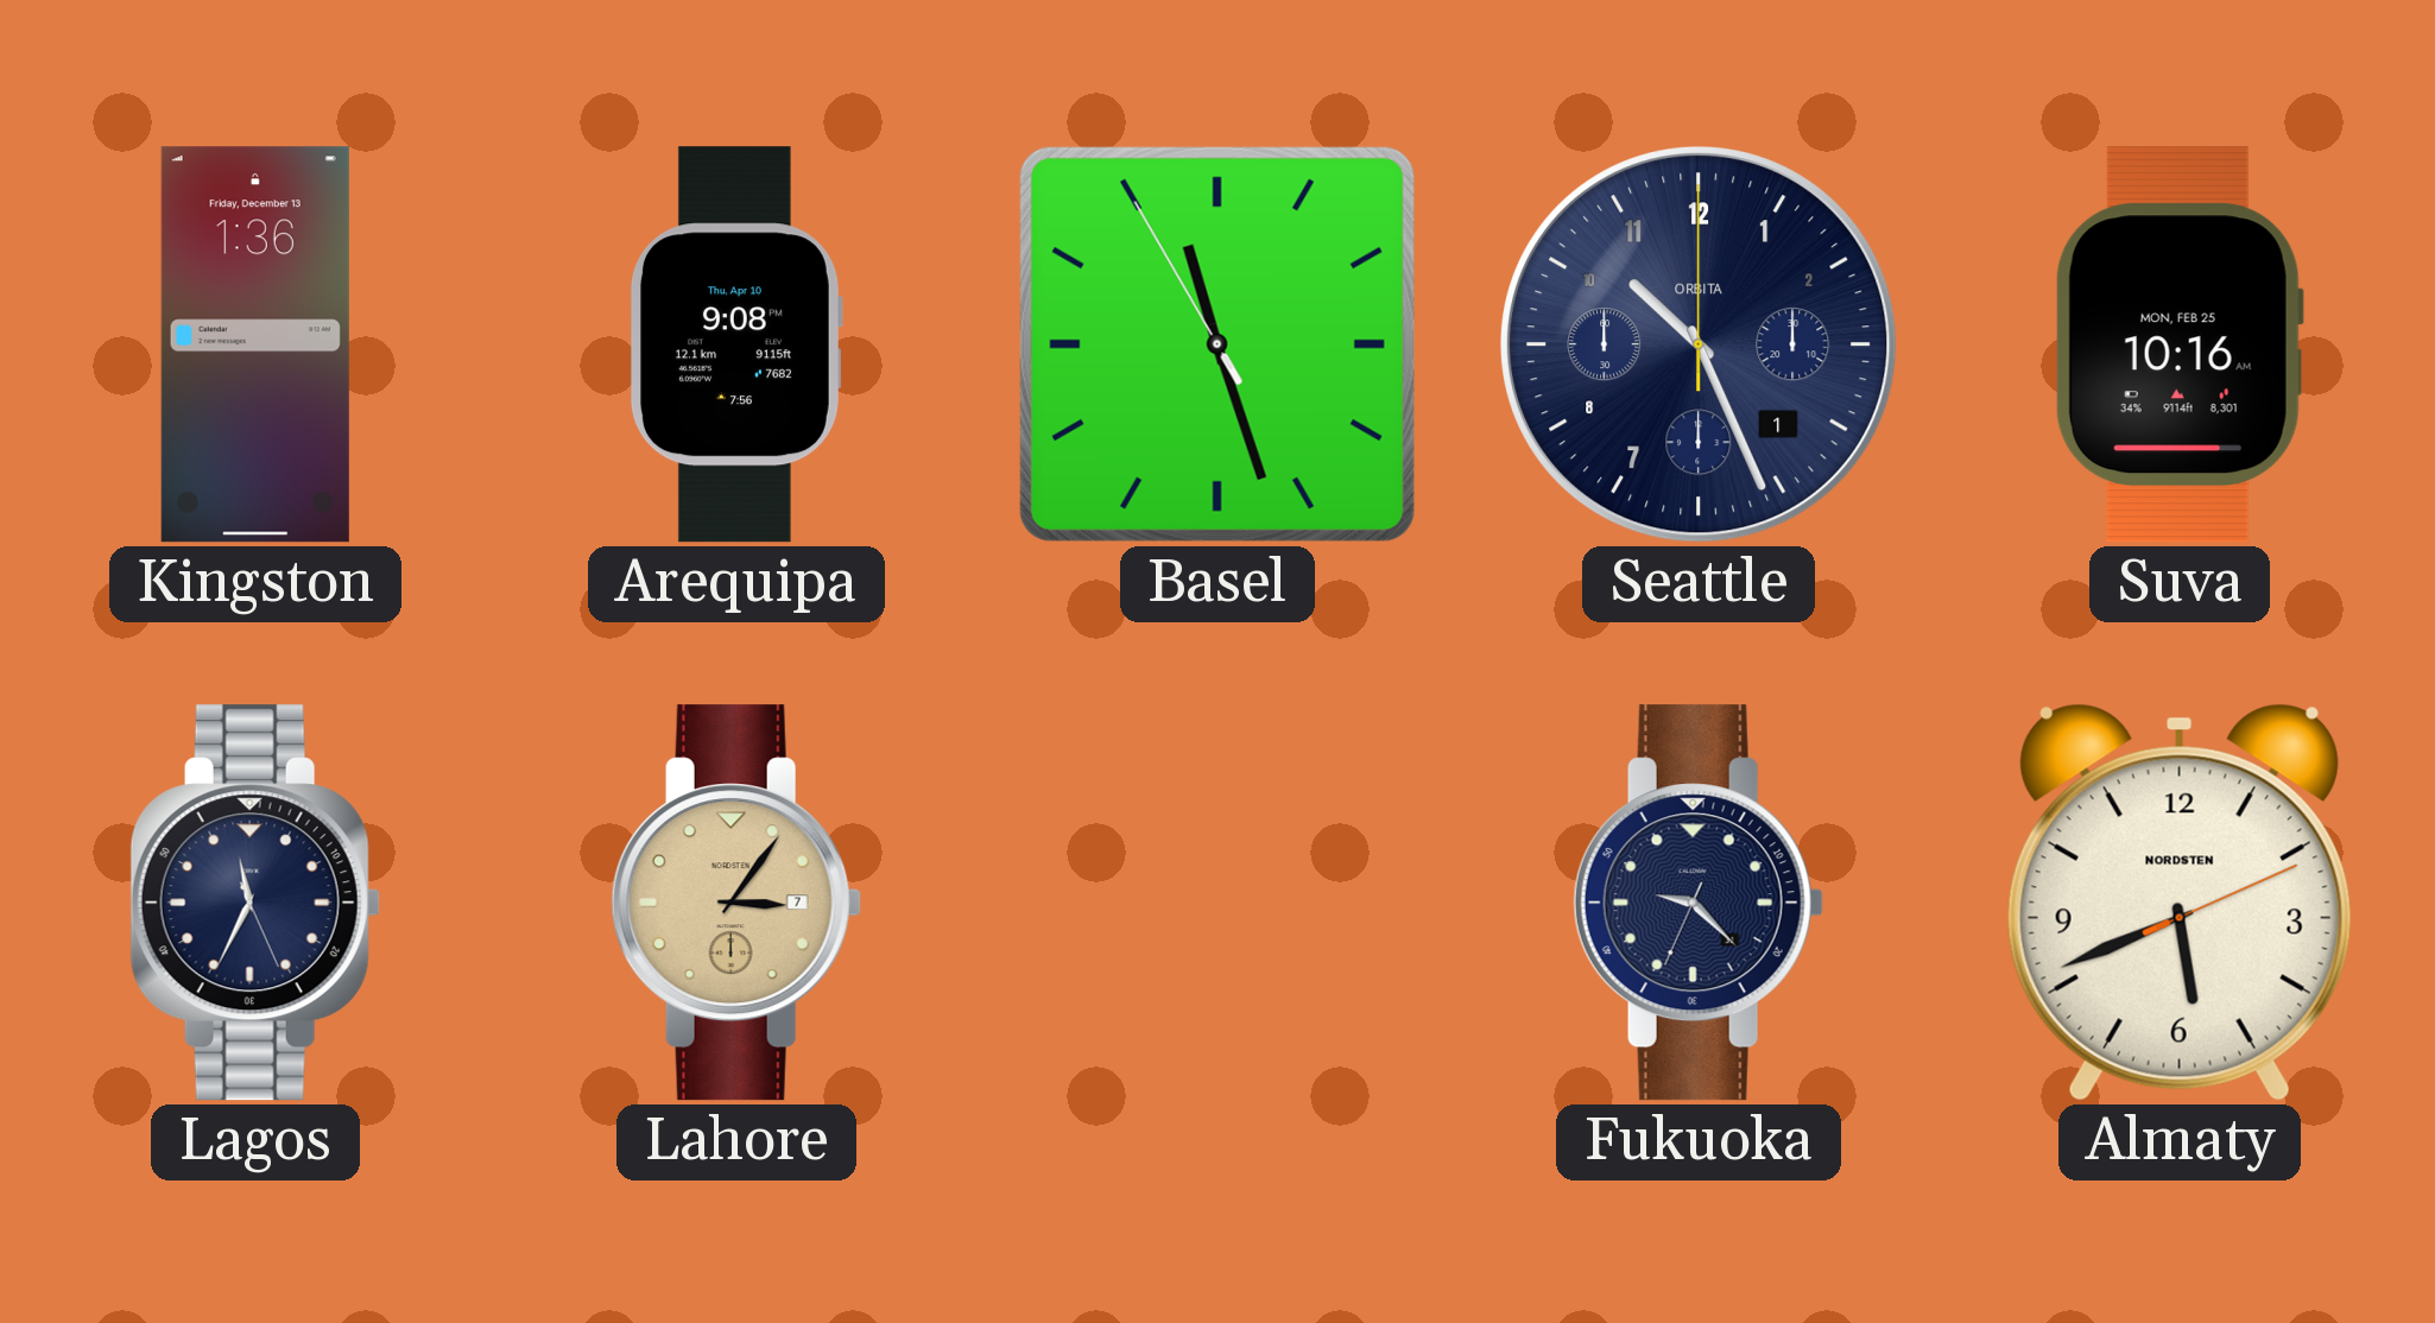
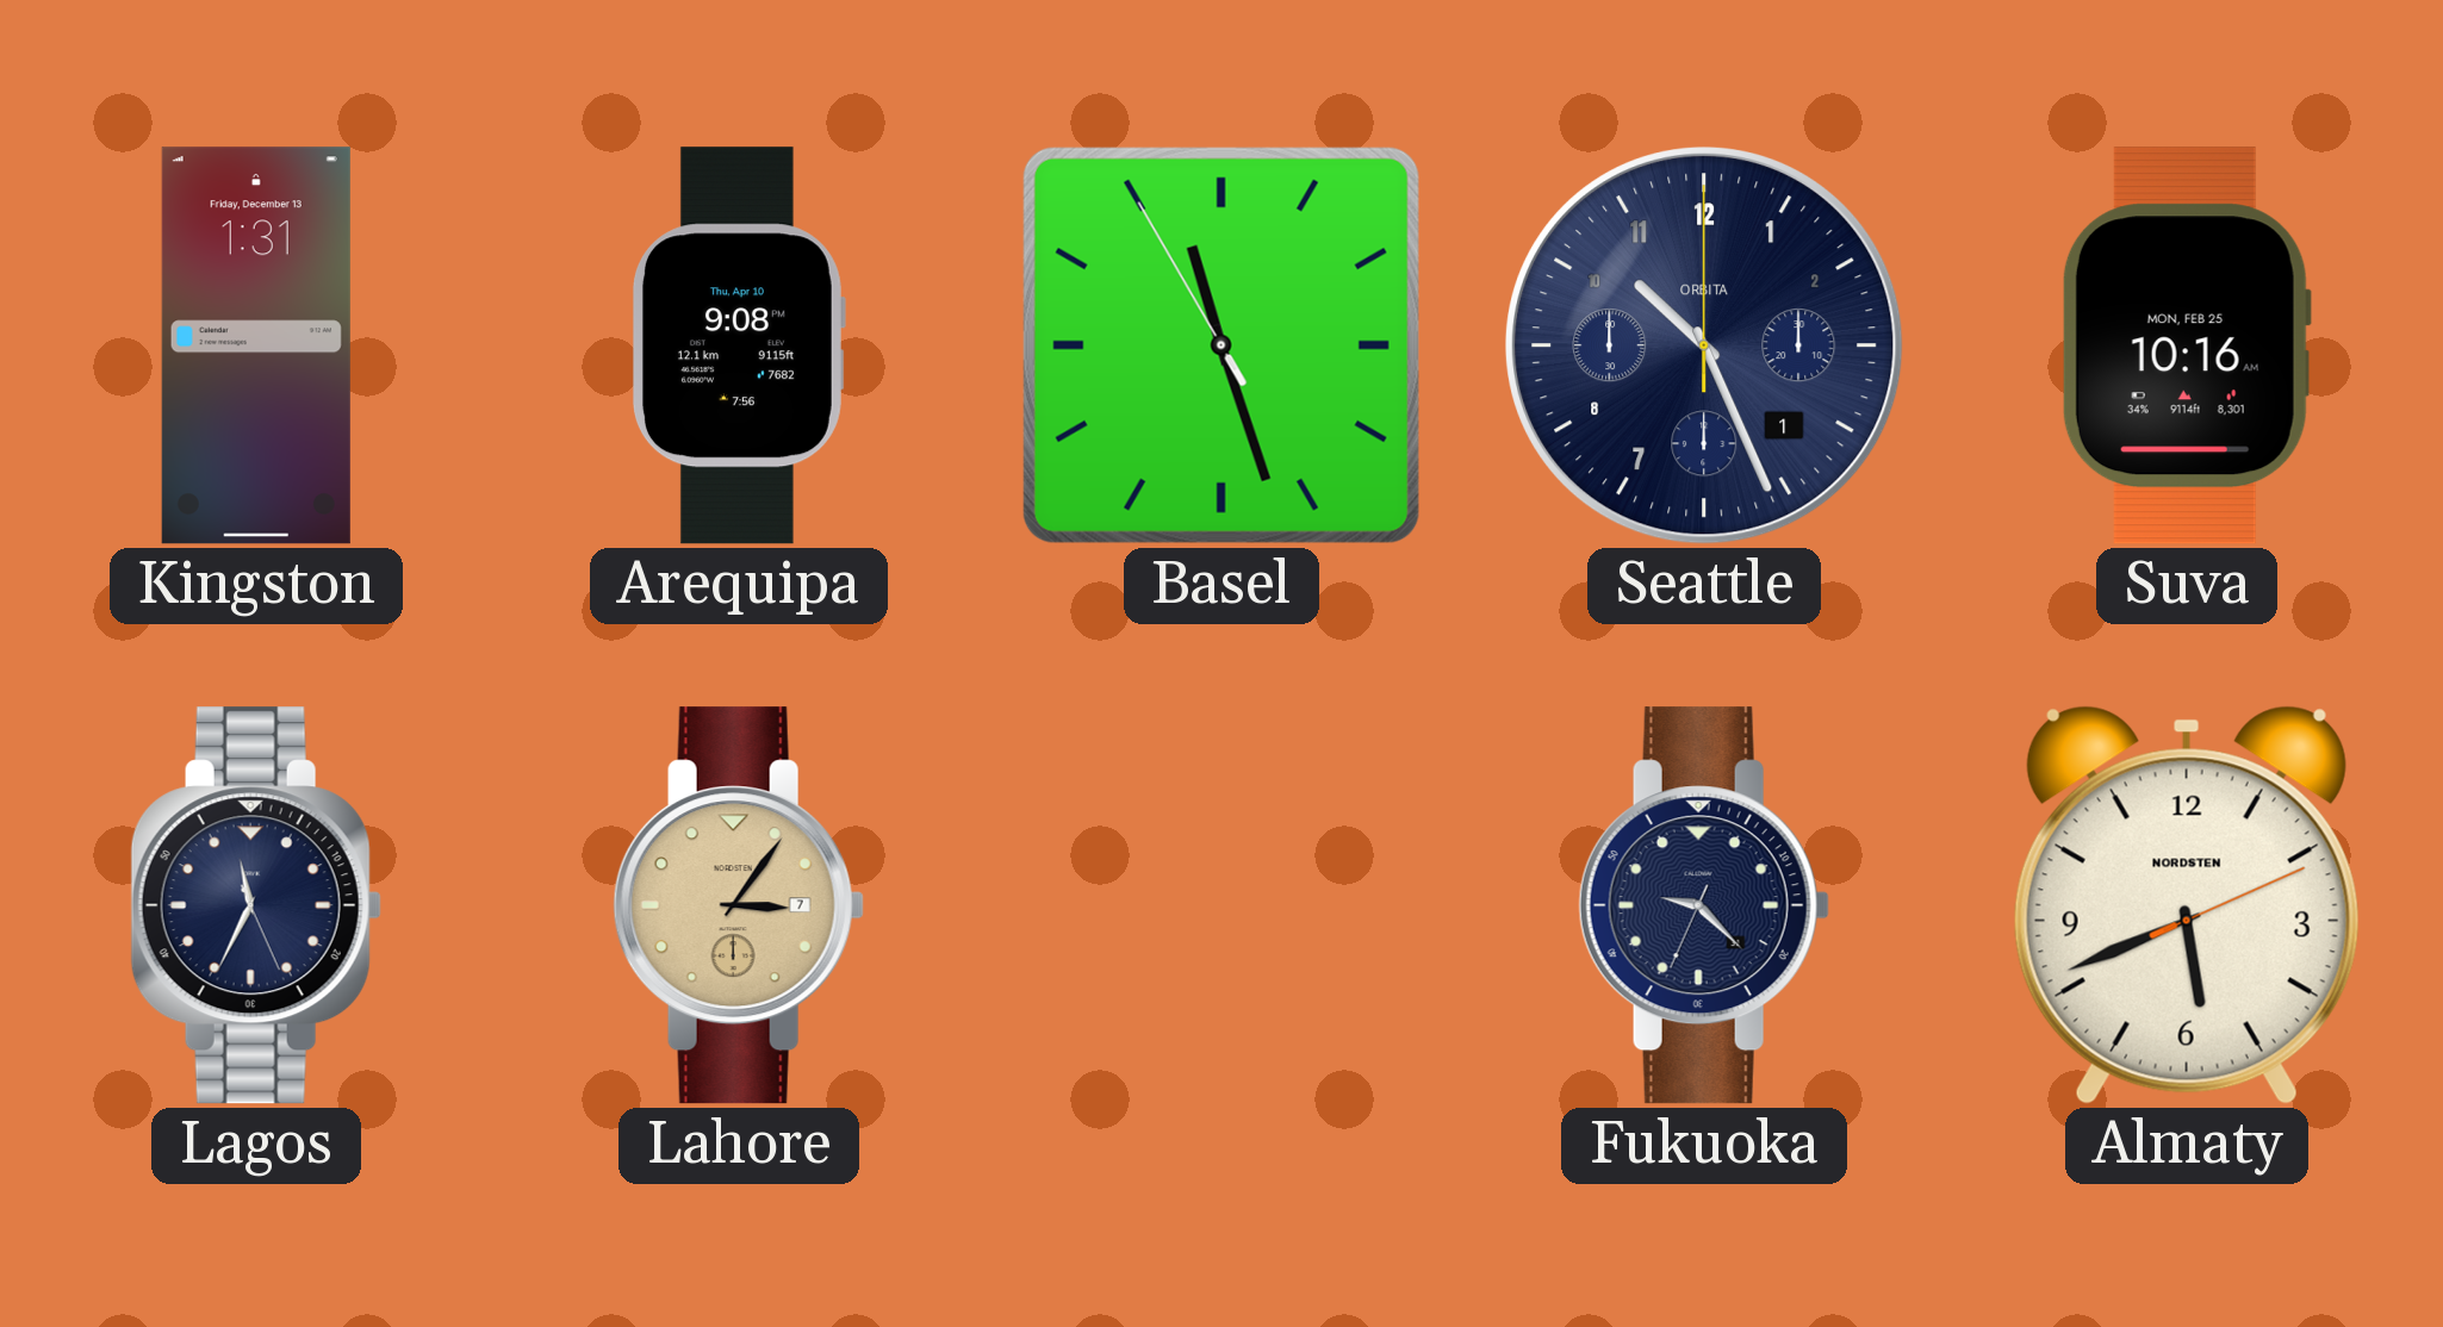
Kingston: 1:36 -> 1:31
